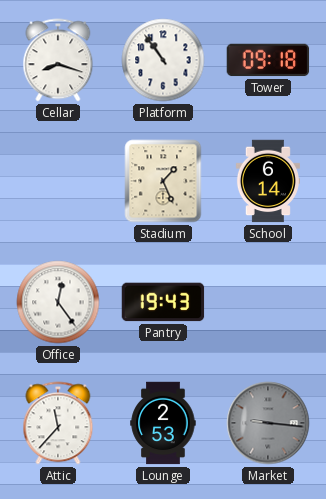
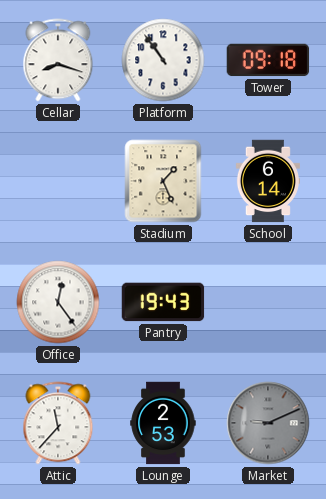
Market: 9:16 -> 9:11
